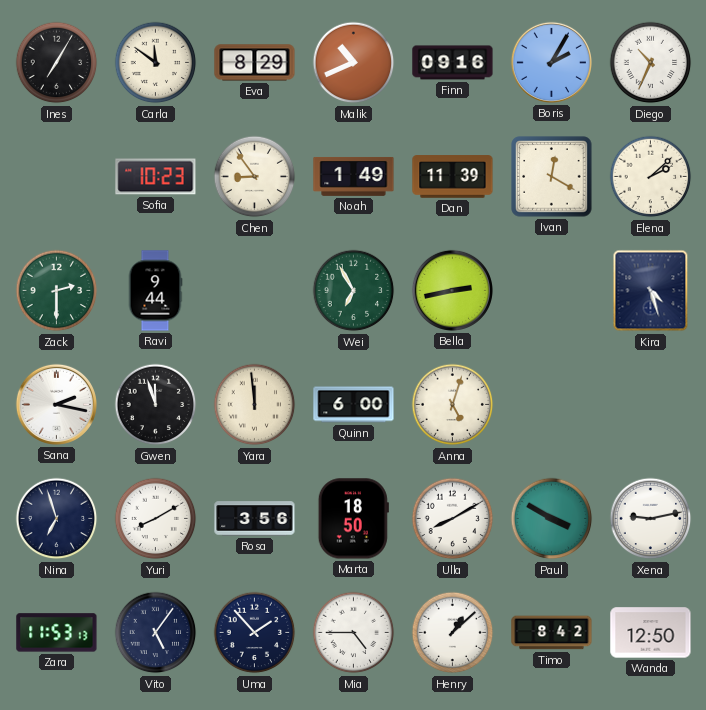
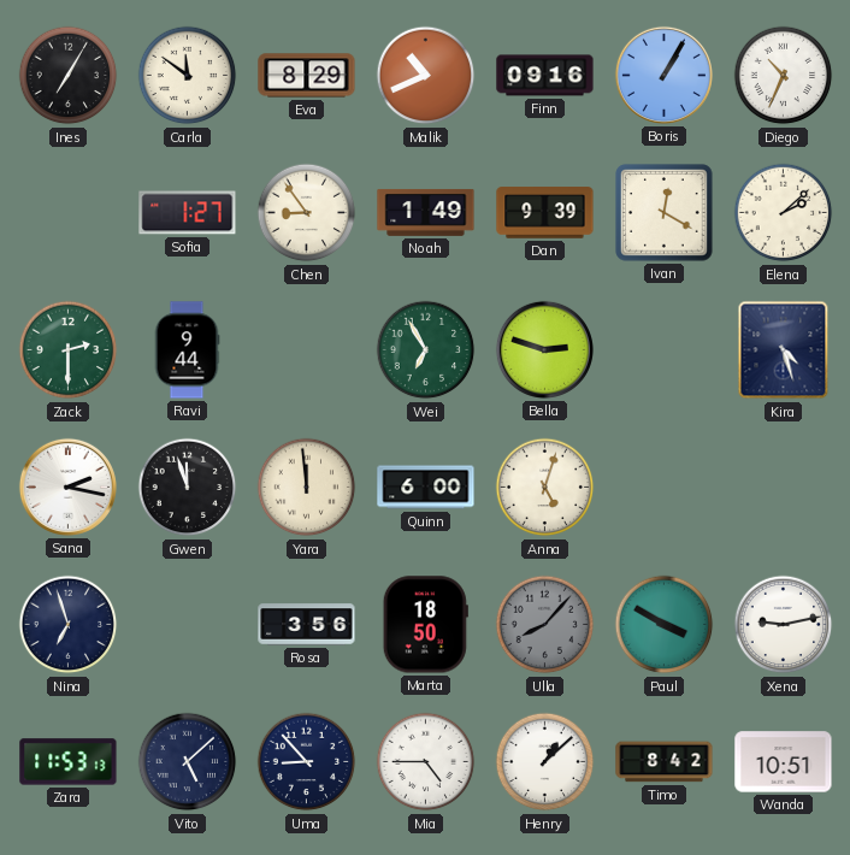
Boris: 2:05 -> 1:05
Sofia: 10:23 -> 1:27
Dan: 11:39 -> 9:39
Bella: 2:43 -> 2:48
Yuri: 8:10 -> none
Ulla: 8:10 -> 8:07
Ulla dial: white -> grey
Vito: 5:06 -> 5:08
Uma: 1:53 -> 8:53
Wanda: 12:50 -> 10:51
